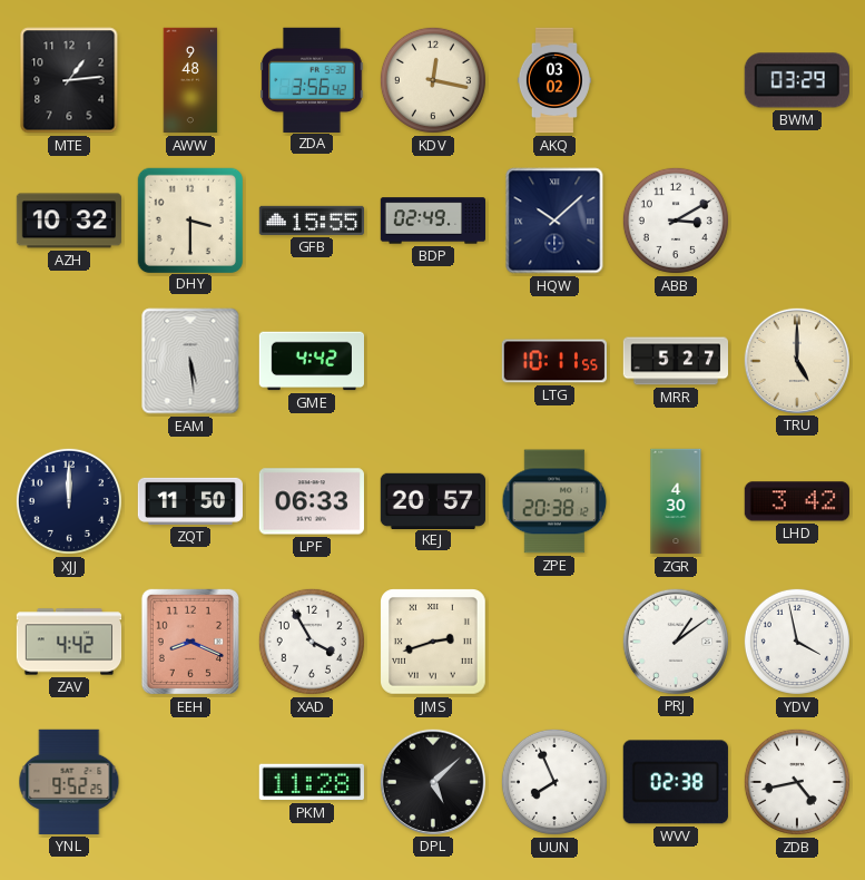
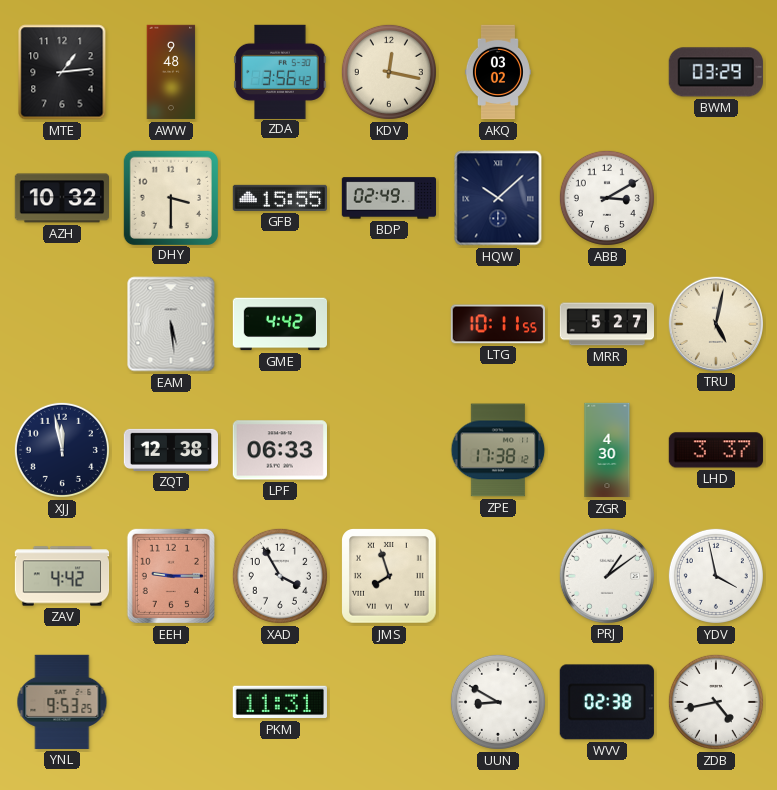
TRU: 5:00 -> 5:02
XJJ: 12:00 -> 11:58
ZQT: 11:50 -> 12:38
KEJ: 20:57 -> none
ZPE: 20:38 -> 17:38
LHD: 3:42 -> 3:37
EEH: 8:19 -> 9:15
JMS: 2:42 -> 7:57
YNL: 9:52 -> 9:53
PKM: 11:28 -> 11:31
DPL: 5:08 -> none
UUN: 7:56 -> 8:50
